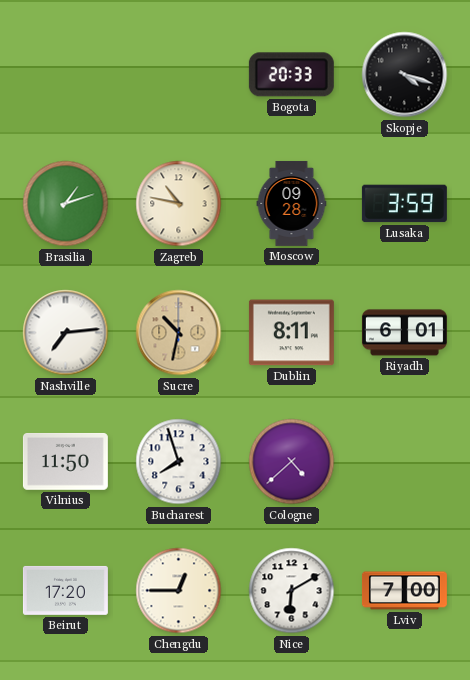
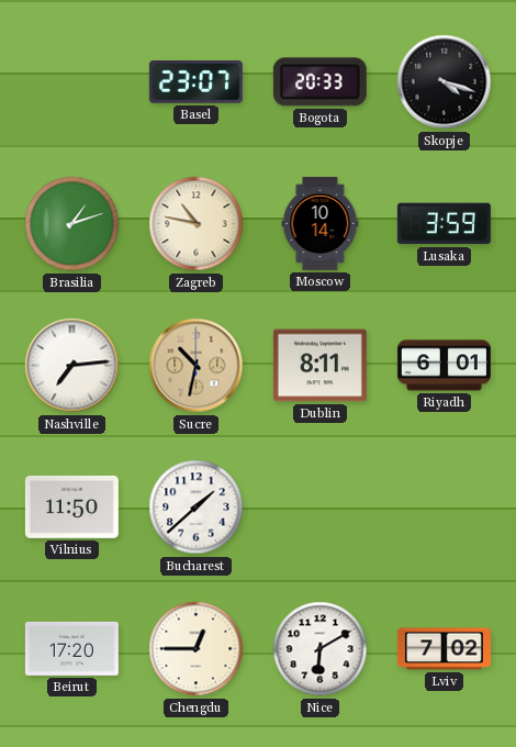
Basel: none -> 23:07
Moscow: 09:28 -> 10:14
Bucharest: 7:57 -> 1:38
Cologne: 4:38 -> none
Lviv: 7:00 -> 7:02
